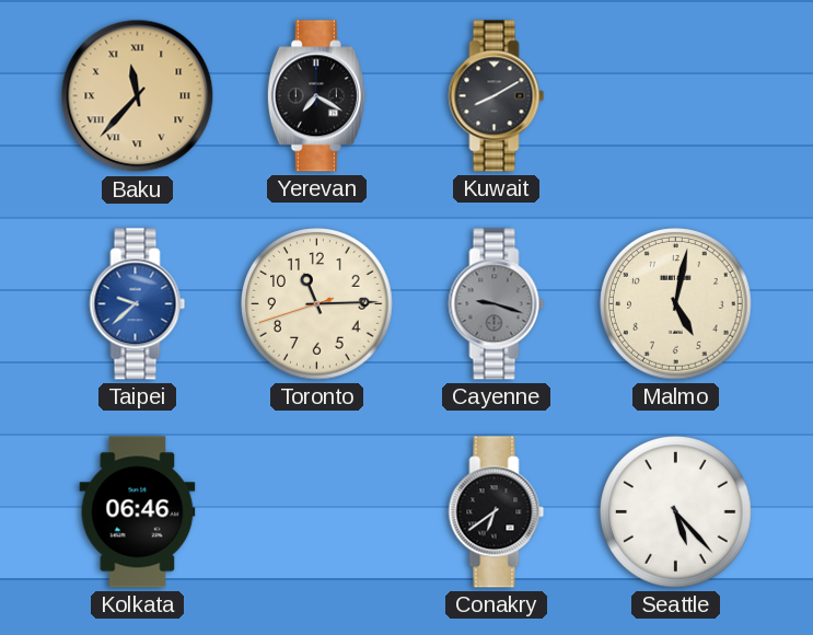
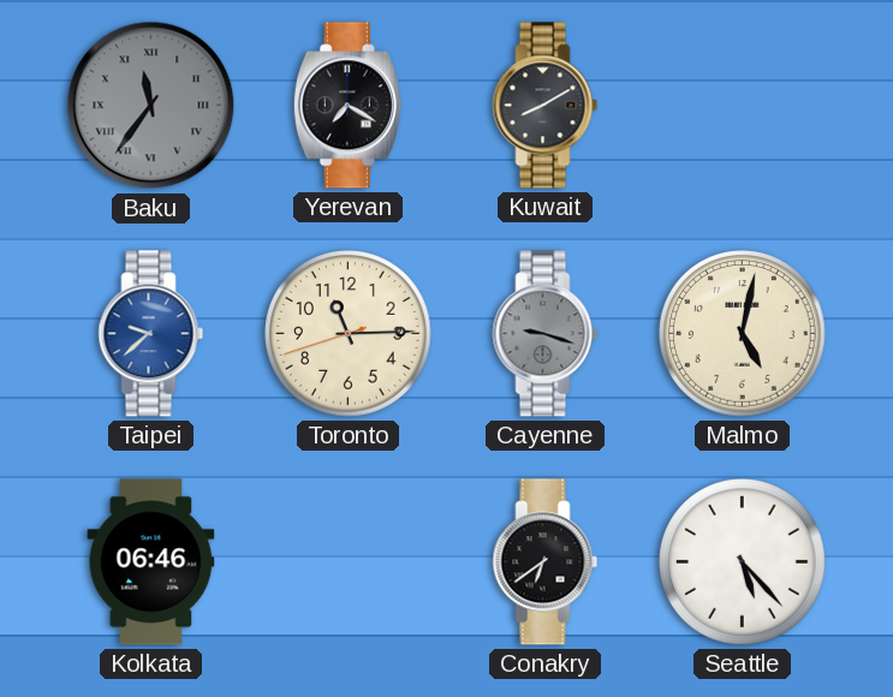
Baku: 11:37 -> 11:36
Baku dial: champagne -> grey
